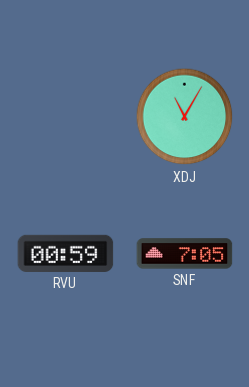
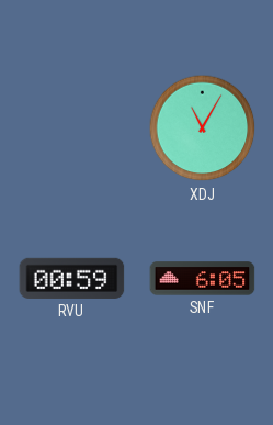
SNF: 7:05 -> 6:05
